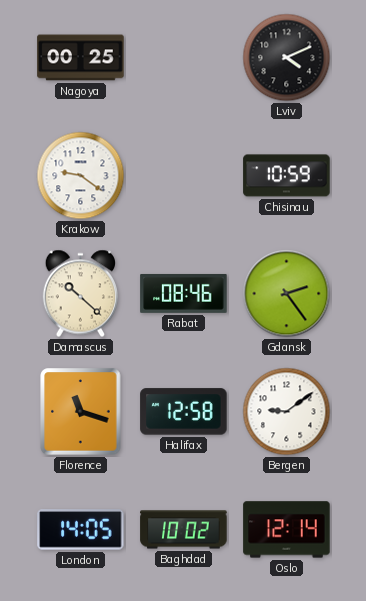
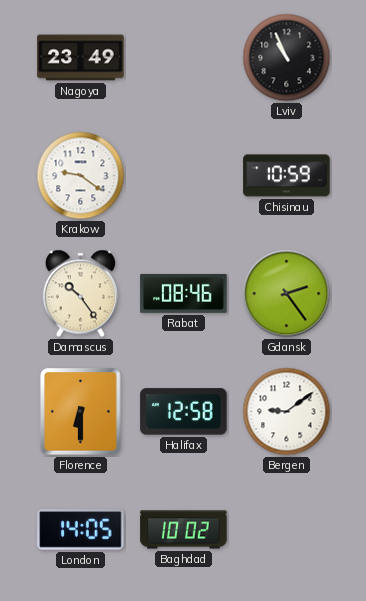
Nagoya: 00:25 -> 23:49
Lviv: 4:11 -> 10:56
Damascus: 10:22 -> 10:24
Florence: 11:18 -> 6:30
Oslo: 12:14 -> none
